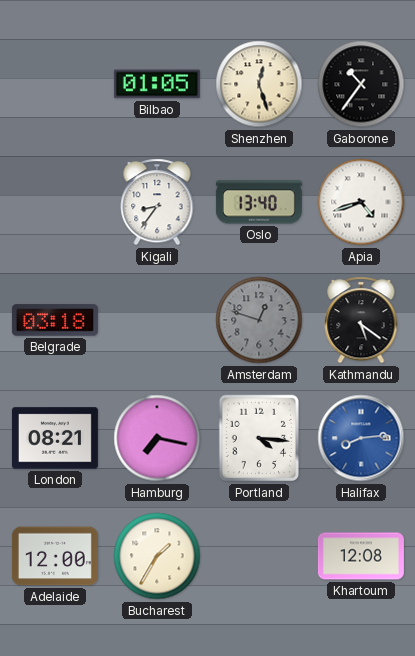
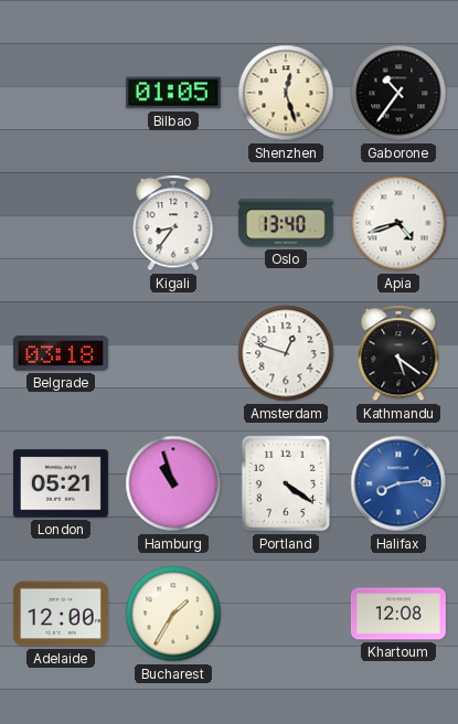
Amsterdam dial: grey -> white
London: 08:21 -> 05:21
Hamburg: 7:17 -> 10:57
Portland: 4:16 -> 4:21
